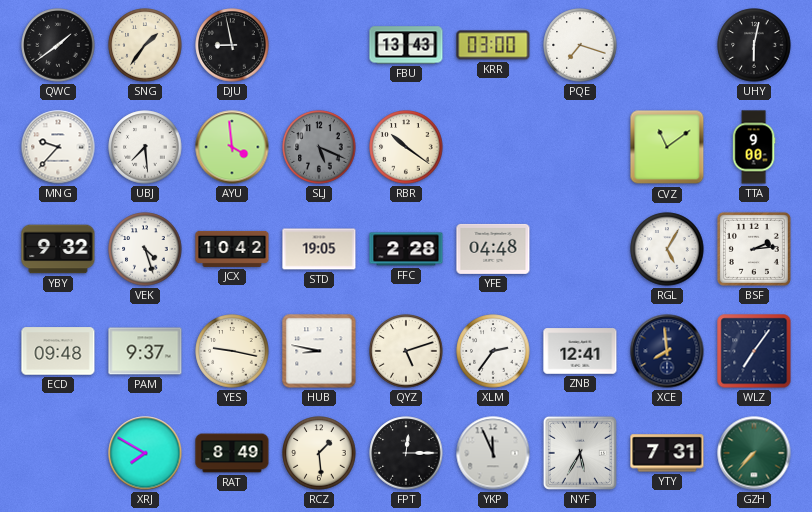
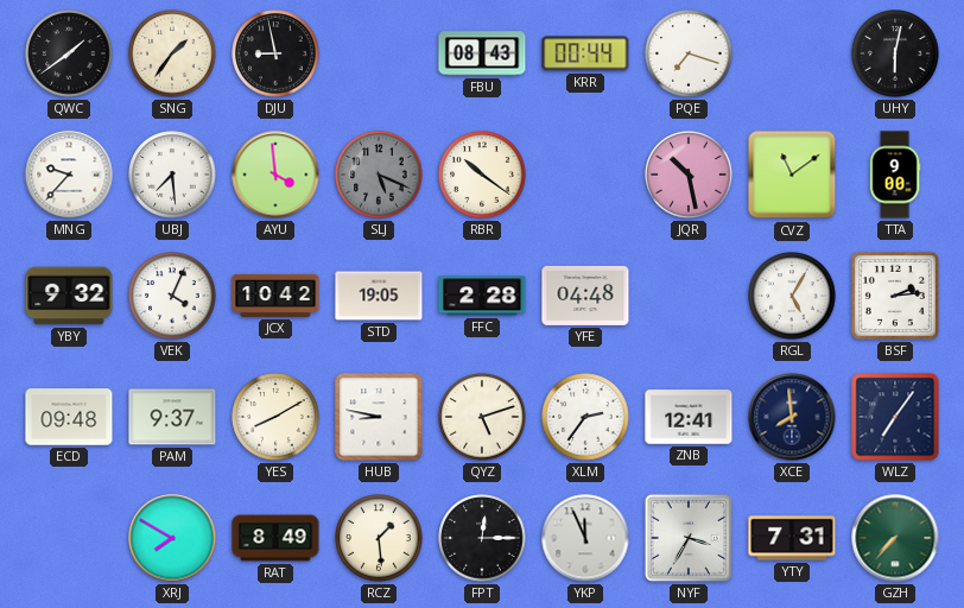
FBU: 13:43 -> 08:43
KRR: 03:00 -> 00:44
JQR: none -> 10:28
VEK: 4:27 -> 4:04
YES: 9:17 -> 8:10
NYF: 5:35 -> 3:35
